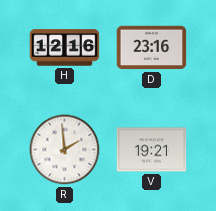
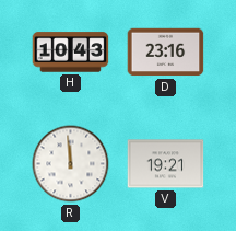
H: 12:16 -> 10:43
R: 1:59 -> 11:59
